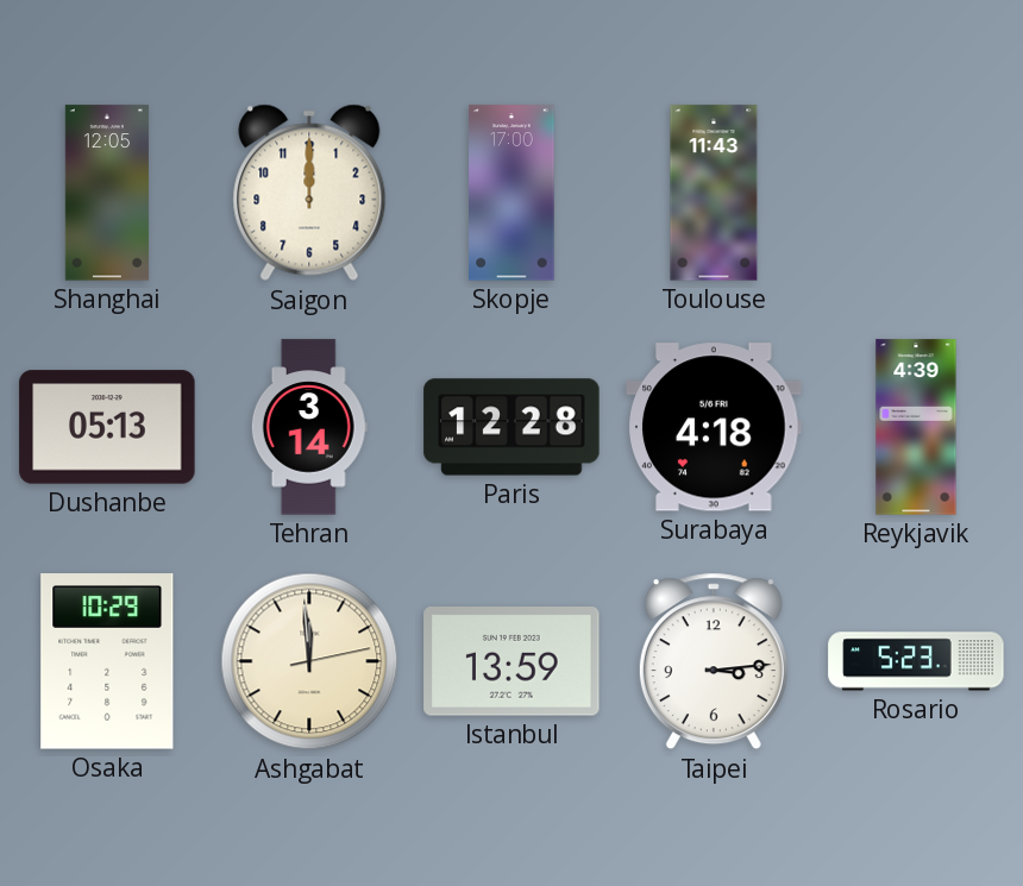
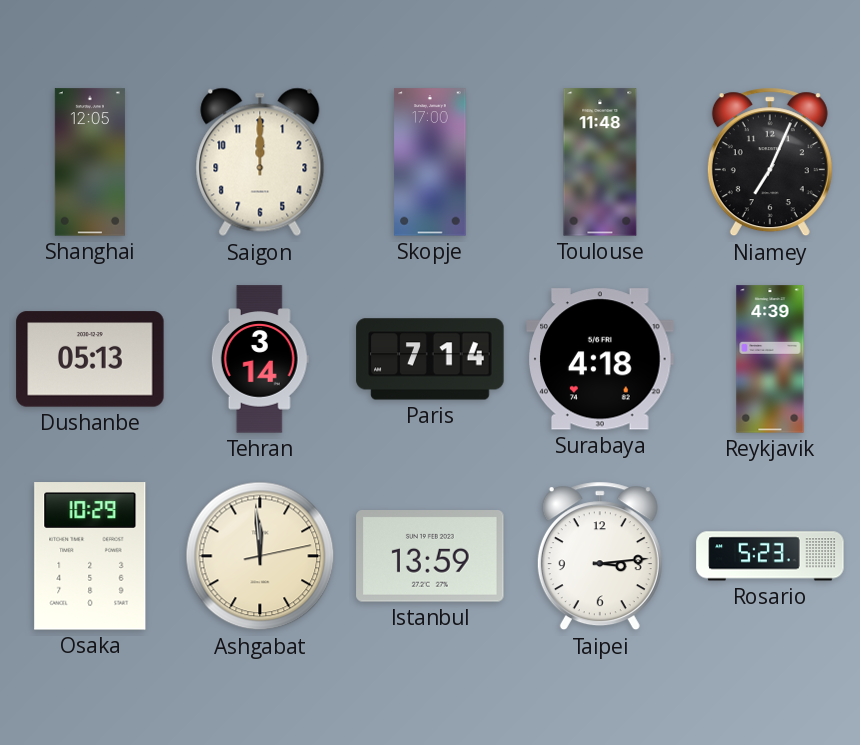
Toulouse: 11:43 -> 11:48
Niamey: none -> 7:04
Paris: 12:28 -> 7:14
